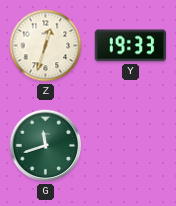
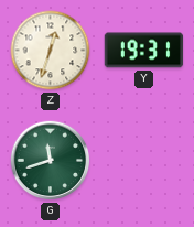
Y: 19:33 -> 19:31
